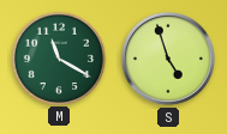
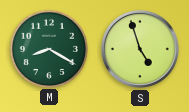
M: 11:20 -> 8:20
